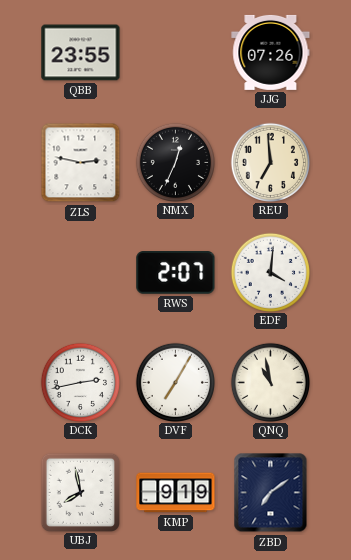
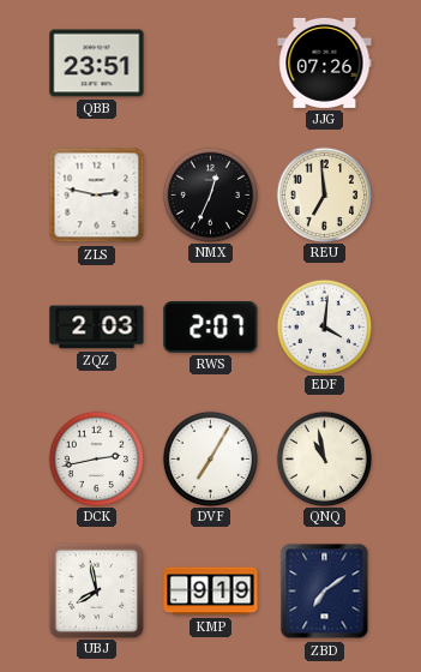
QBB: 23:55 -> 23:51
ZQZ: none -> 2:03
